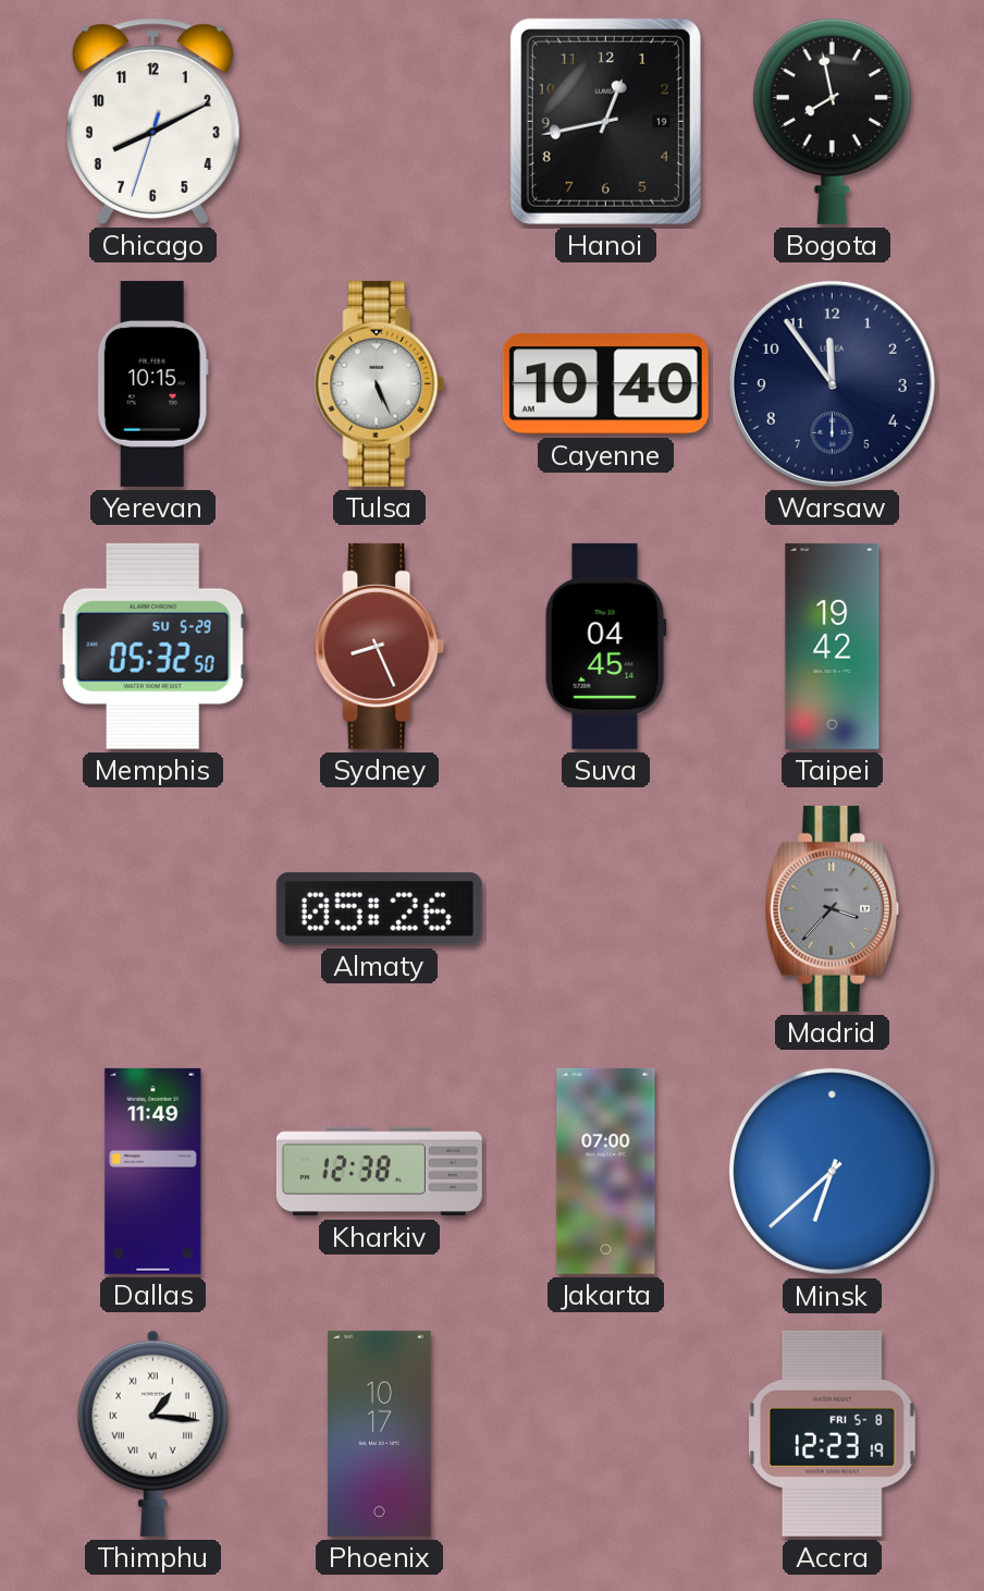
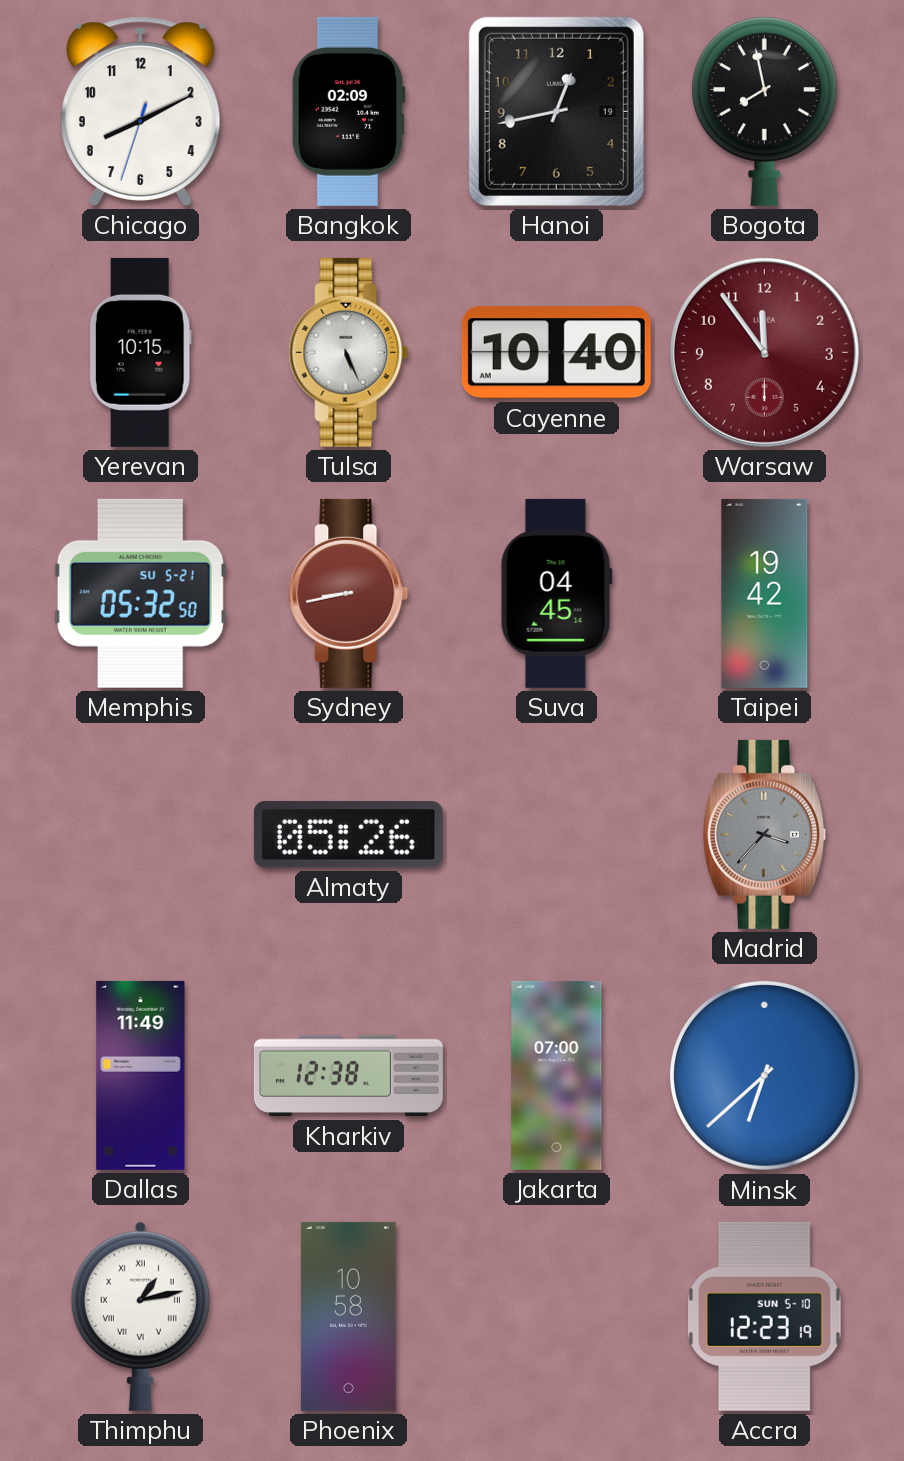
Bangkok: none -> 02:09
Warsaw dial: navy -> burgundy
Memphis date: SU 5-29 -> SU 5-21
Sydney: 8:26 -> 8:43
Thimphu: 1:16 -> 1:13
Phoenix: 10:17 -> 10:58
Accra date: FRI 5-8 -> SUN 5-10
